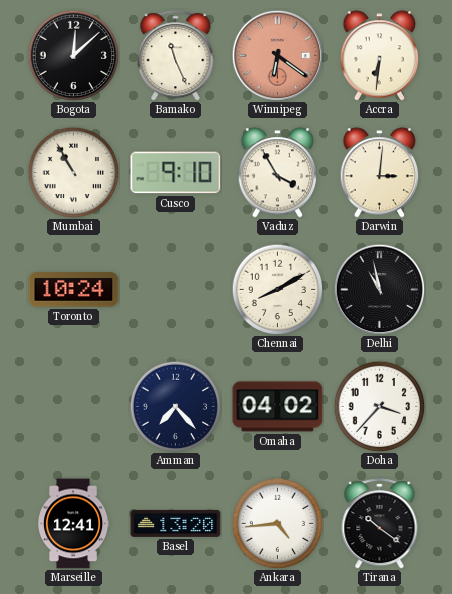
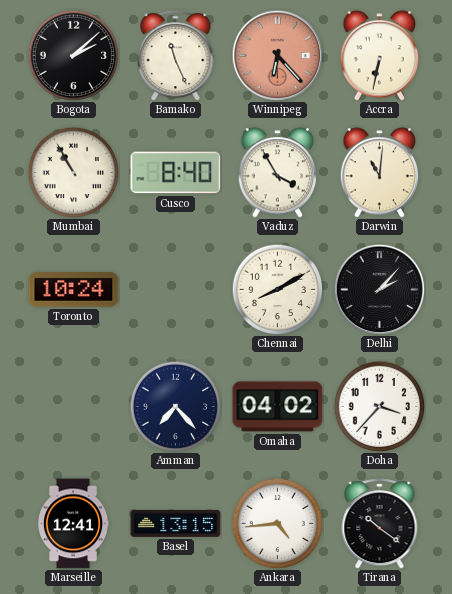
Bogota: 12:08 -> 2:08
Winnipeg: 6:21 -> 6:23
Accra: 6:31 -> 6:32
Cusco: 9:10 -> 8:40
Darwin: 3:01 -> 11:01
Delhi: 10:58 -> 2:07
Basel: 13:20 -> 13:15
